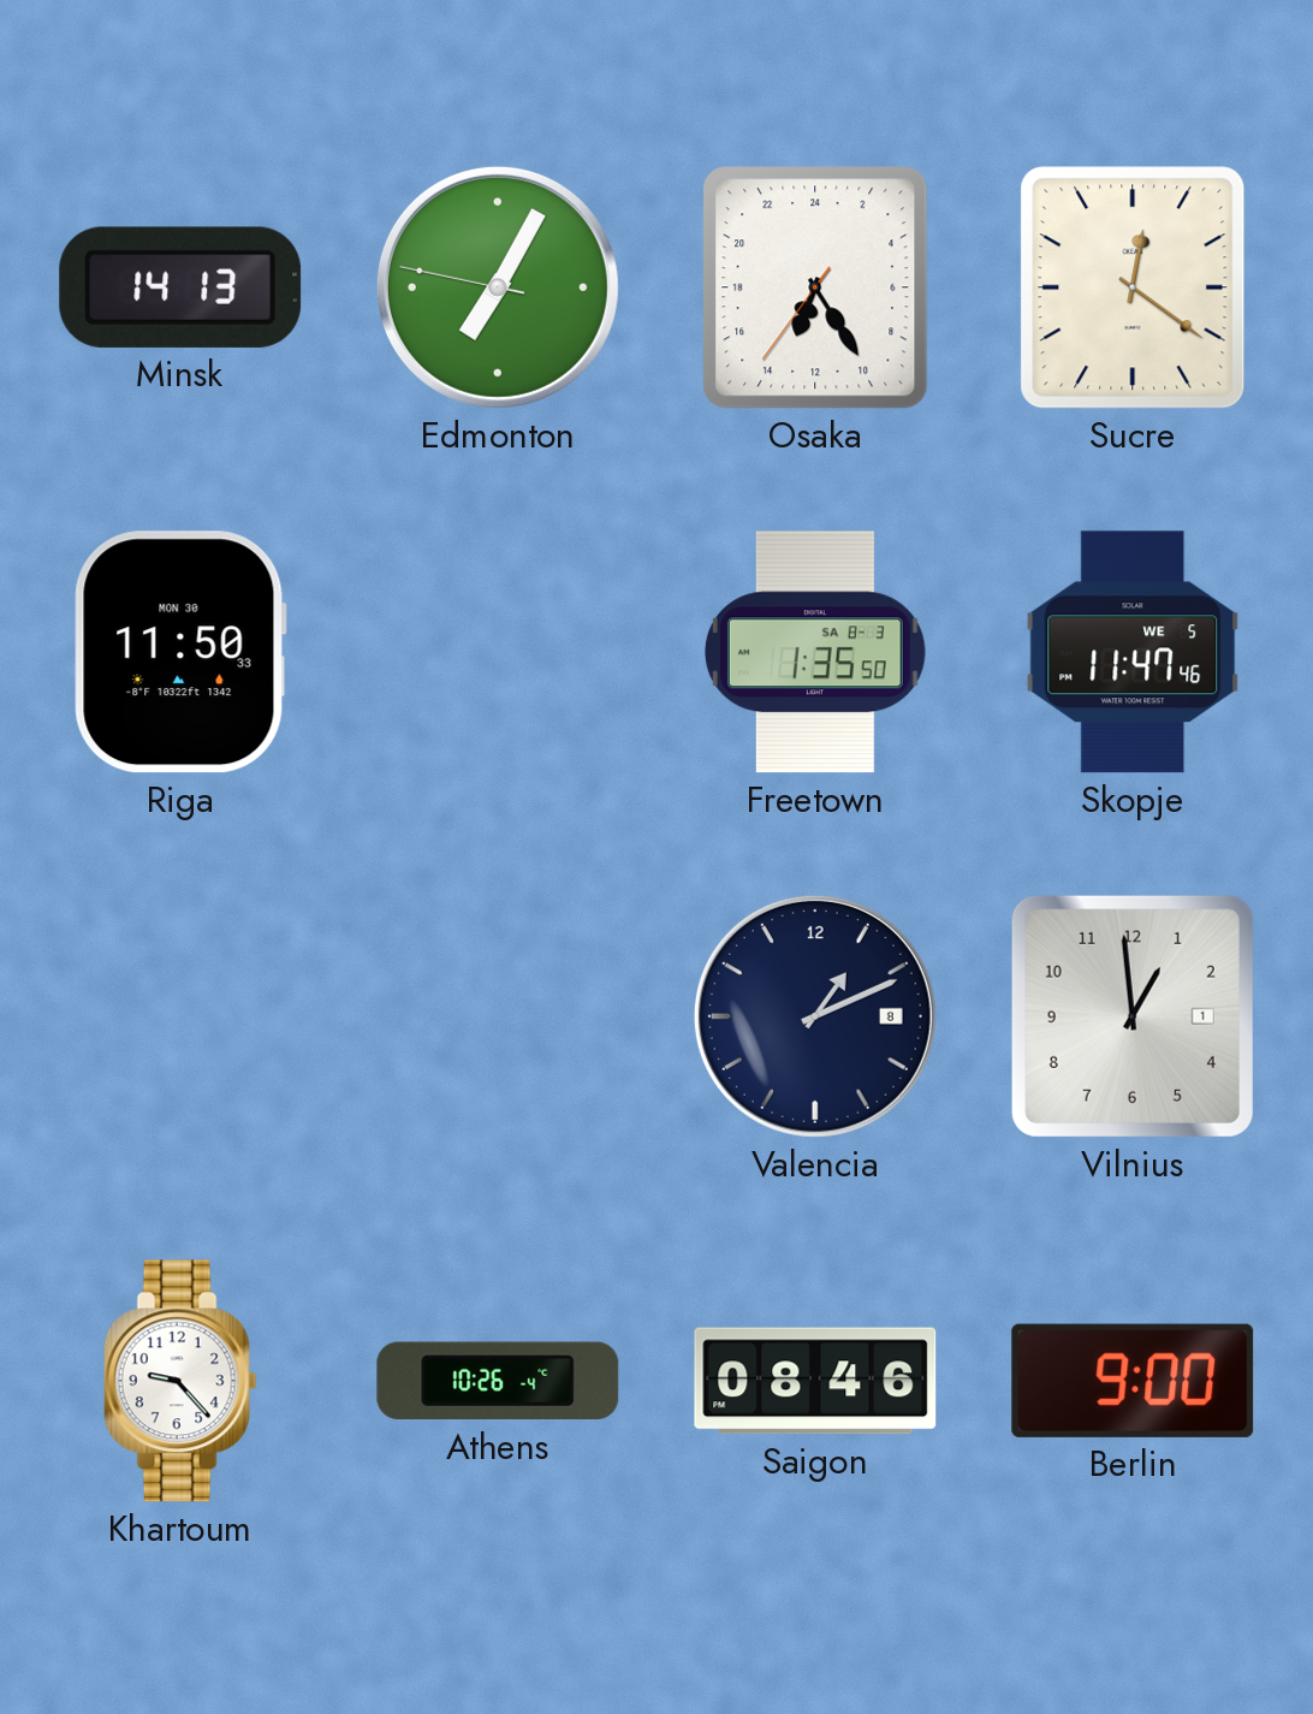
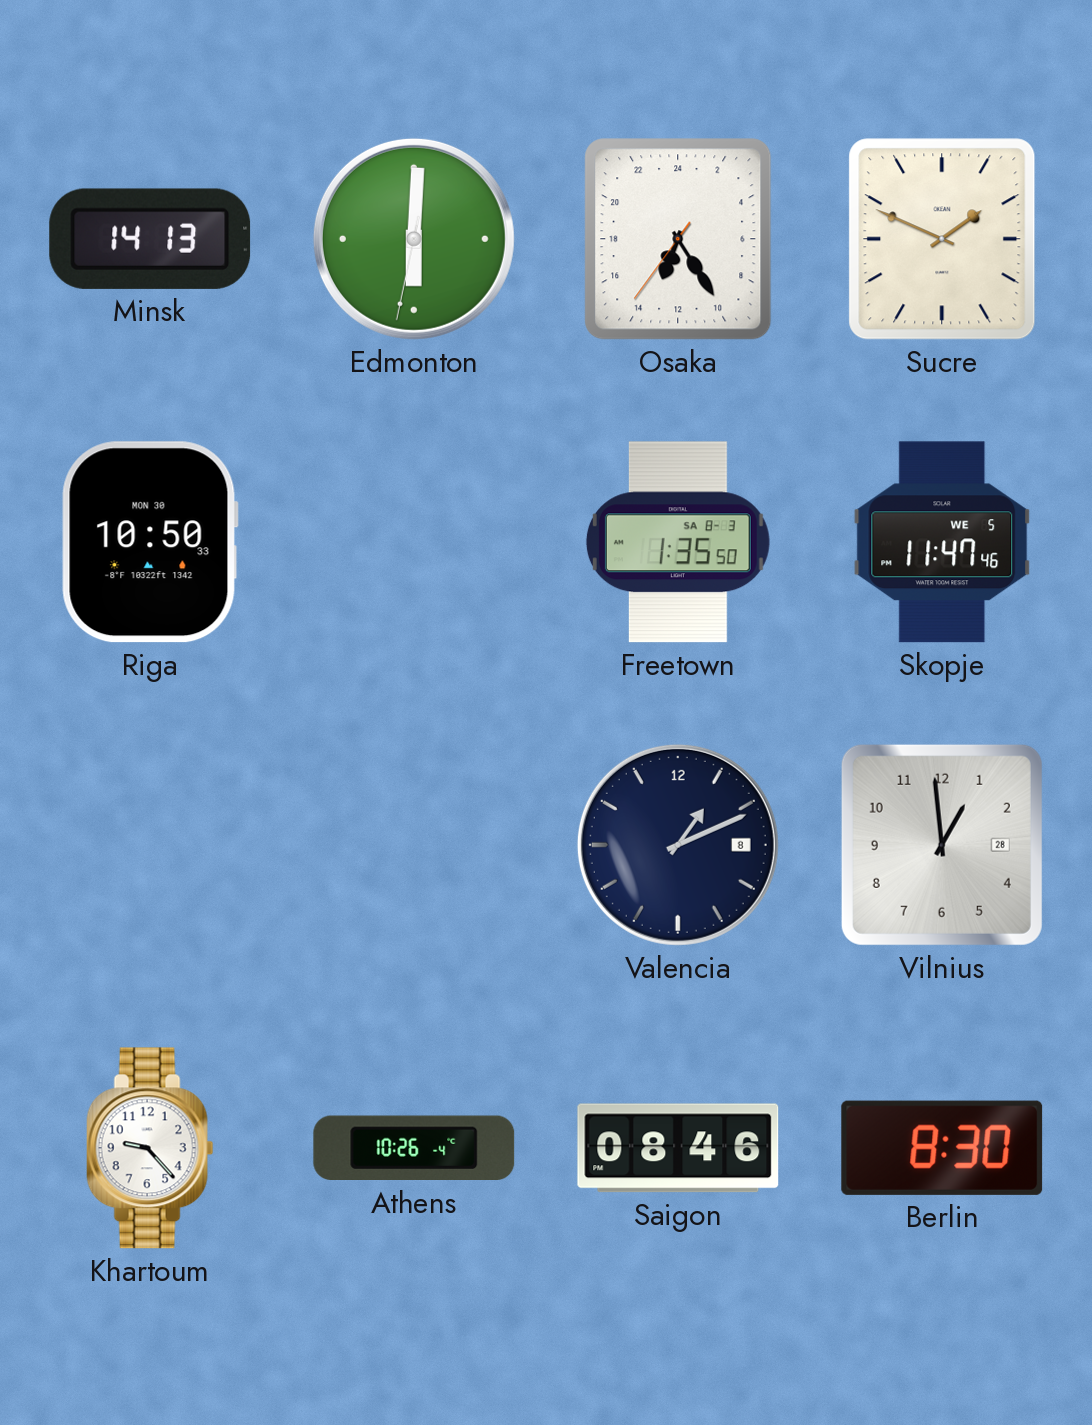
Edmonton: 7:04 -> 6:00
Sucre: 12:21 -> 1:49
Riga: 11:50 -> 10:50
Vilnius date: 1 -> 28
Berlin: 9:00 -> 8:30
